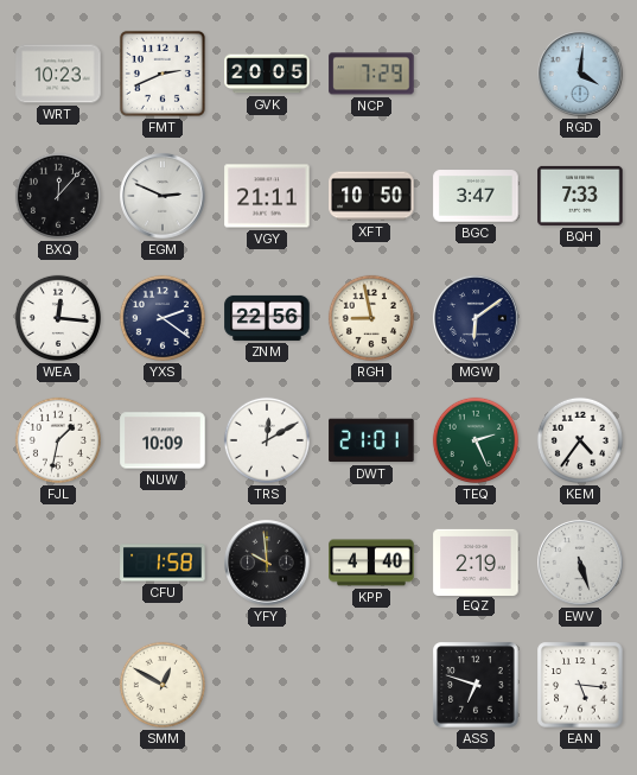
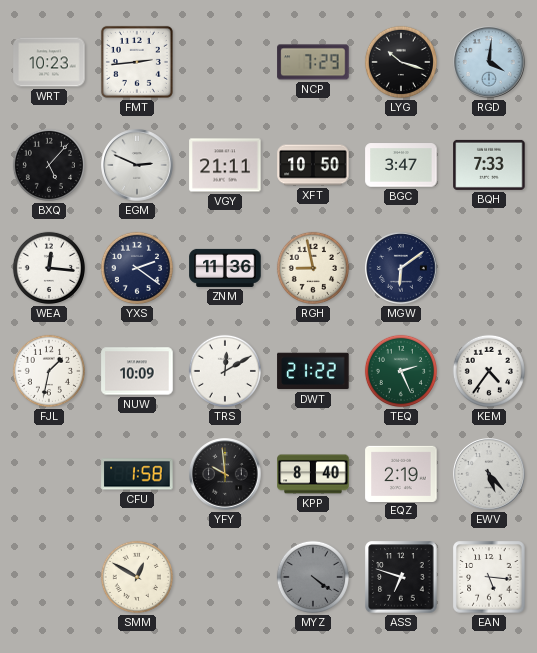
FMT: 2:41 -> 2:44
GVK: 20:05 -> none
LYG: none -> 10:18
BXQ: 12:07 -> 5:07
ZNM: 22:56 -> 11:36
DWT: 21:01 -> 21:22
KPP: 4:40 -> 8:40
EWV: 5:27 -> 5:23
MYZ: none -> 4:21
